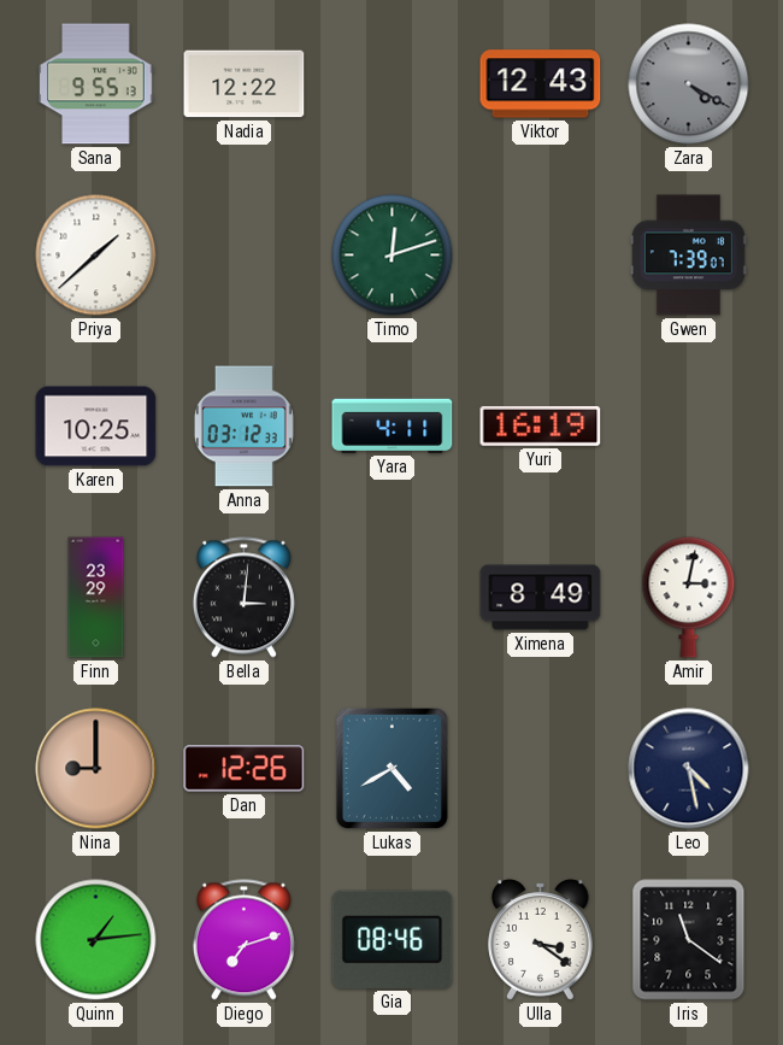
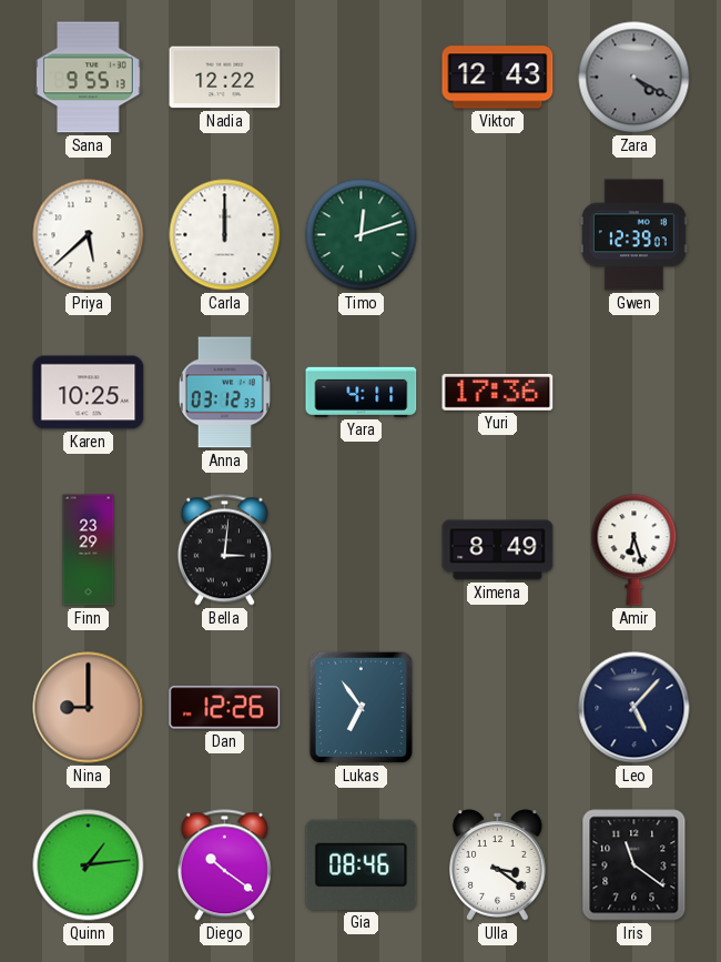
Priya: 1:38 -> 5:38
Carla: none -> 12:00
Gwen: 7:39 -> 12:39
Yuri: 16:19 -> 17:36
Amir: 3:02 -> 6:27
Lukas: 4:40 -> 6:54
Leo: 4:28 -> 5:07
Diego: 7:12 -> 10:21
